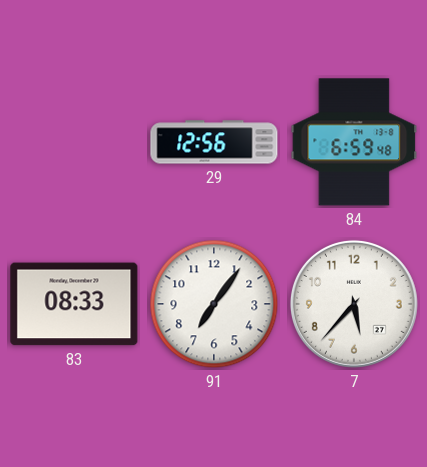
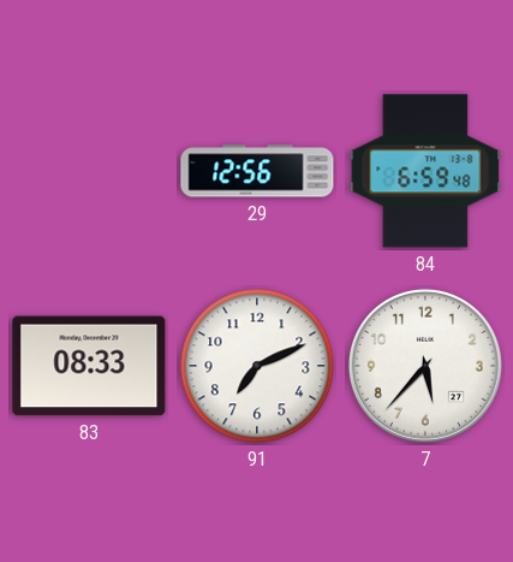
91: 7:06 -> 7:11
